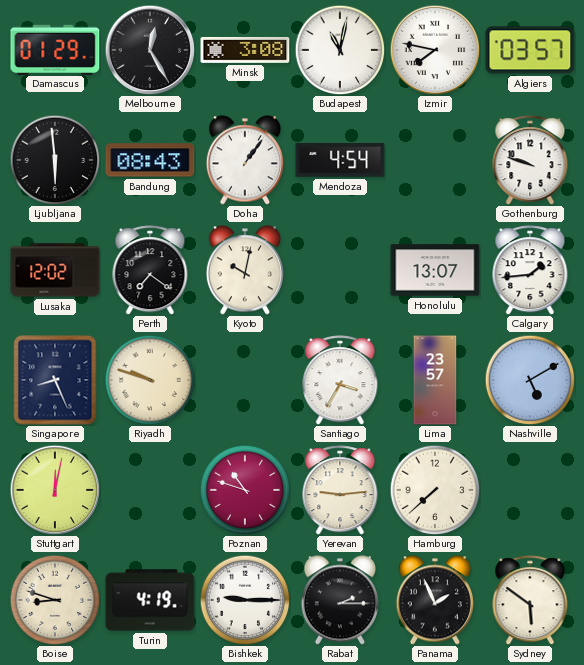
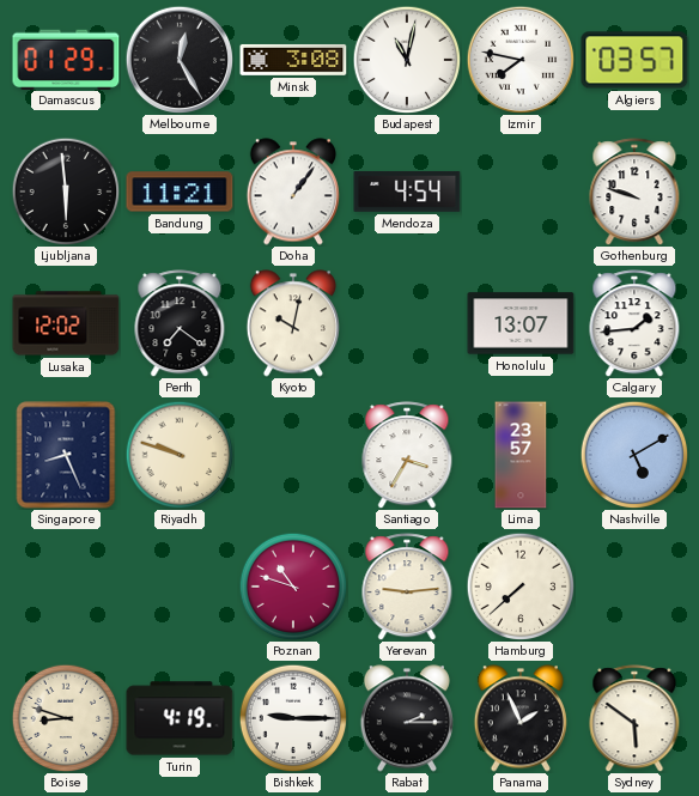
Bandung: 08:43 -> 11:21
Stuttgart: 12:02 -> none
